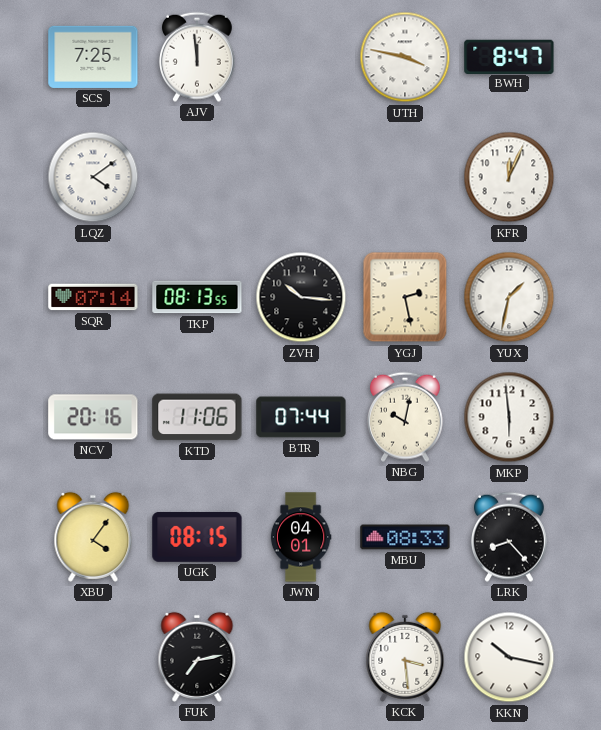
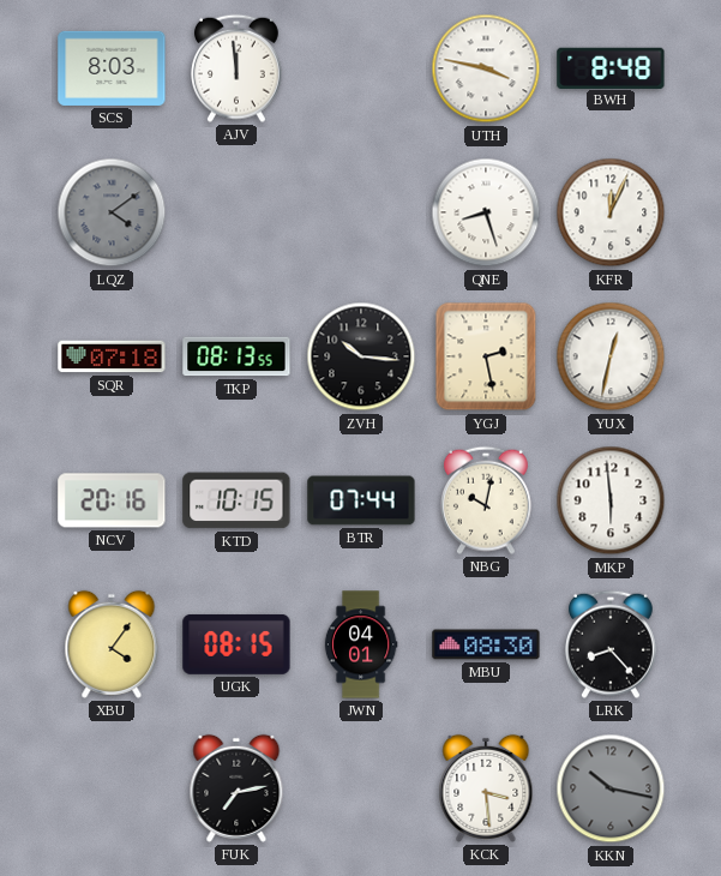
SCS: 7:25 -> 8:03
BWH: 8:47 -> 8:48
LQZ dial: white -> grey
QNE: none -> 8:27
SQR: 07:14 -> 07:18
YUX: 1:32 -> 12:32
KTD: 11:06 -> 10:15
MBU: 08:33 -> 08:30
KKN dial: white -> grey
